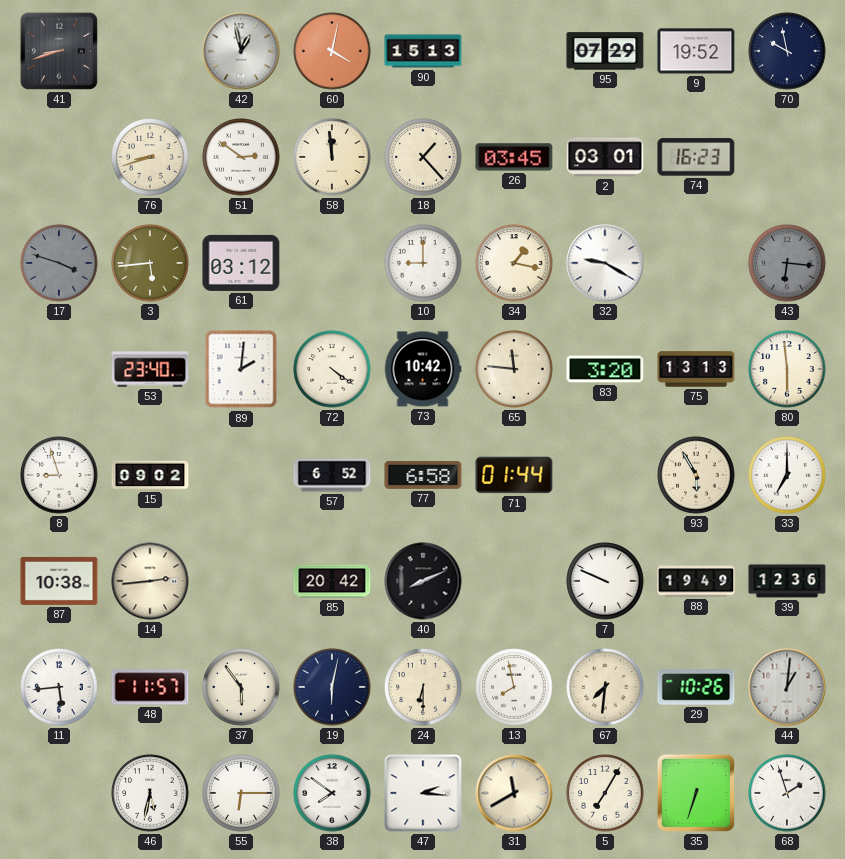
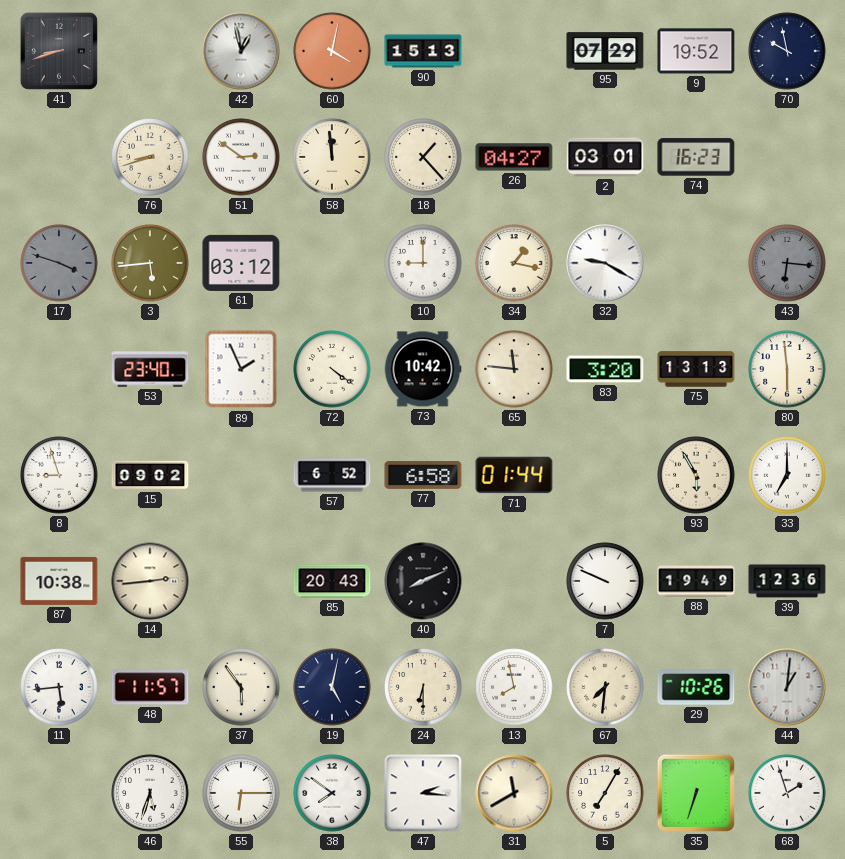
26: 03:45 -> 04:27
89: 2:01 -> 1:56
85: 20:42 -> 20:43
19: 6:02 -> 5:02
46: 5:32 -> 5:33
